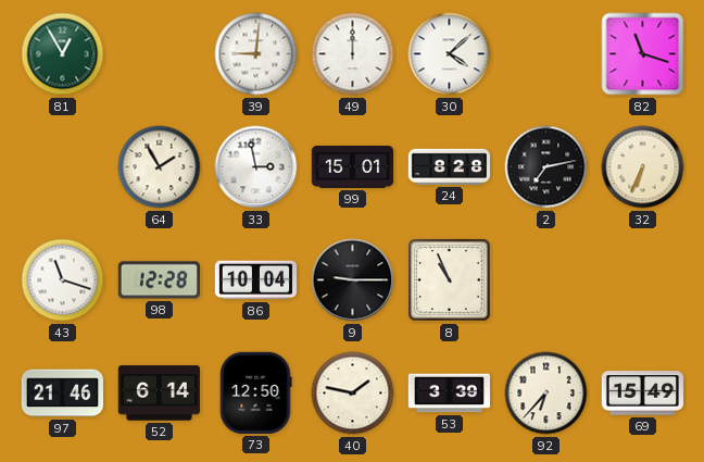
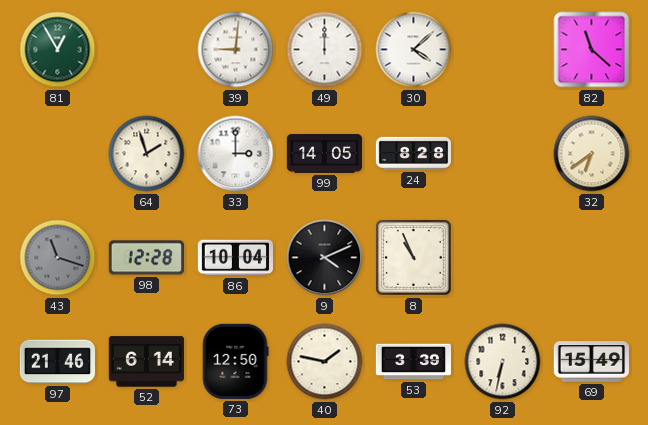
82: 11:18 -> 11:22
64: 1:55 -> 1:57
33: 2:58 -> 3:00
99: 15:01 -> 14:05
2: 7:13 -> none
32: 6:34 -> 6:39
43 dial: white -> grey
9: 9:15 -> 4:11
92: 6:37 -> 6:32
